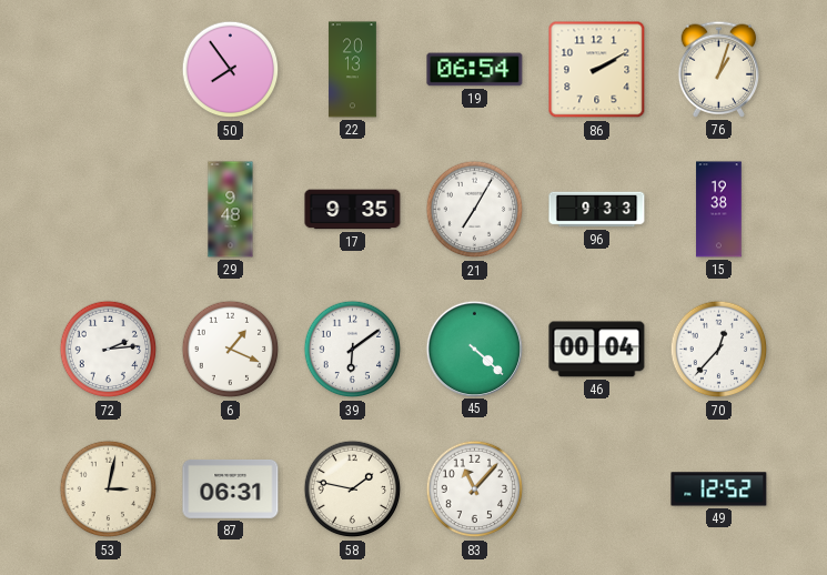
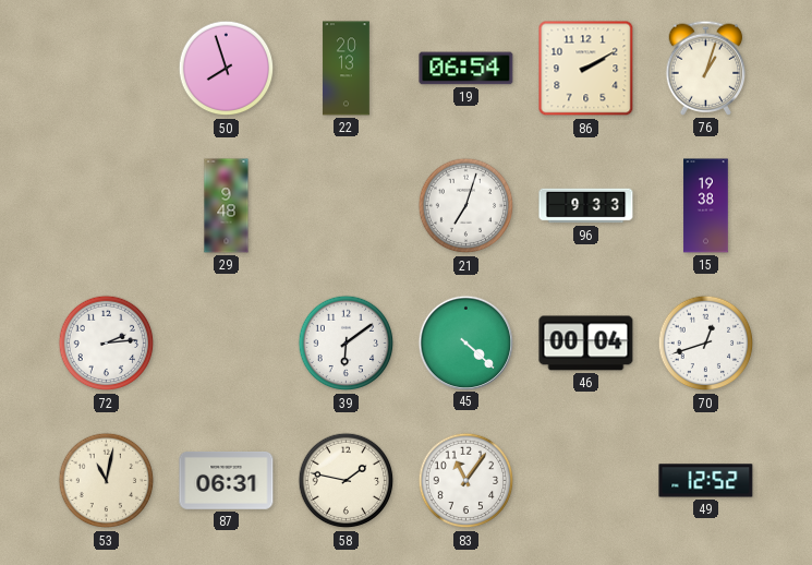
50: 7:54 -> 7:57
17: 9:35 -> none
21: 7:05 -> 7:03
6: 1:19 -> none
70: 12:37 -> 12:42
53: 3:02 -> 11:02
83: 11:07 -> 11:06
